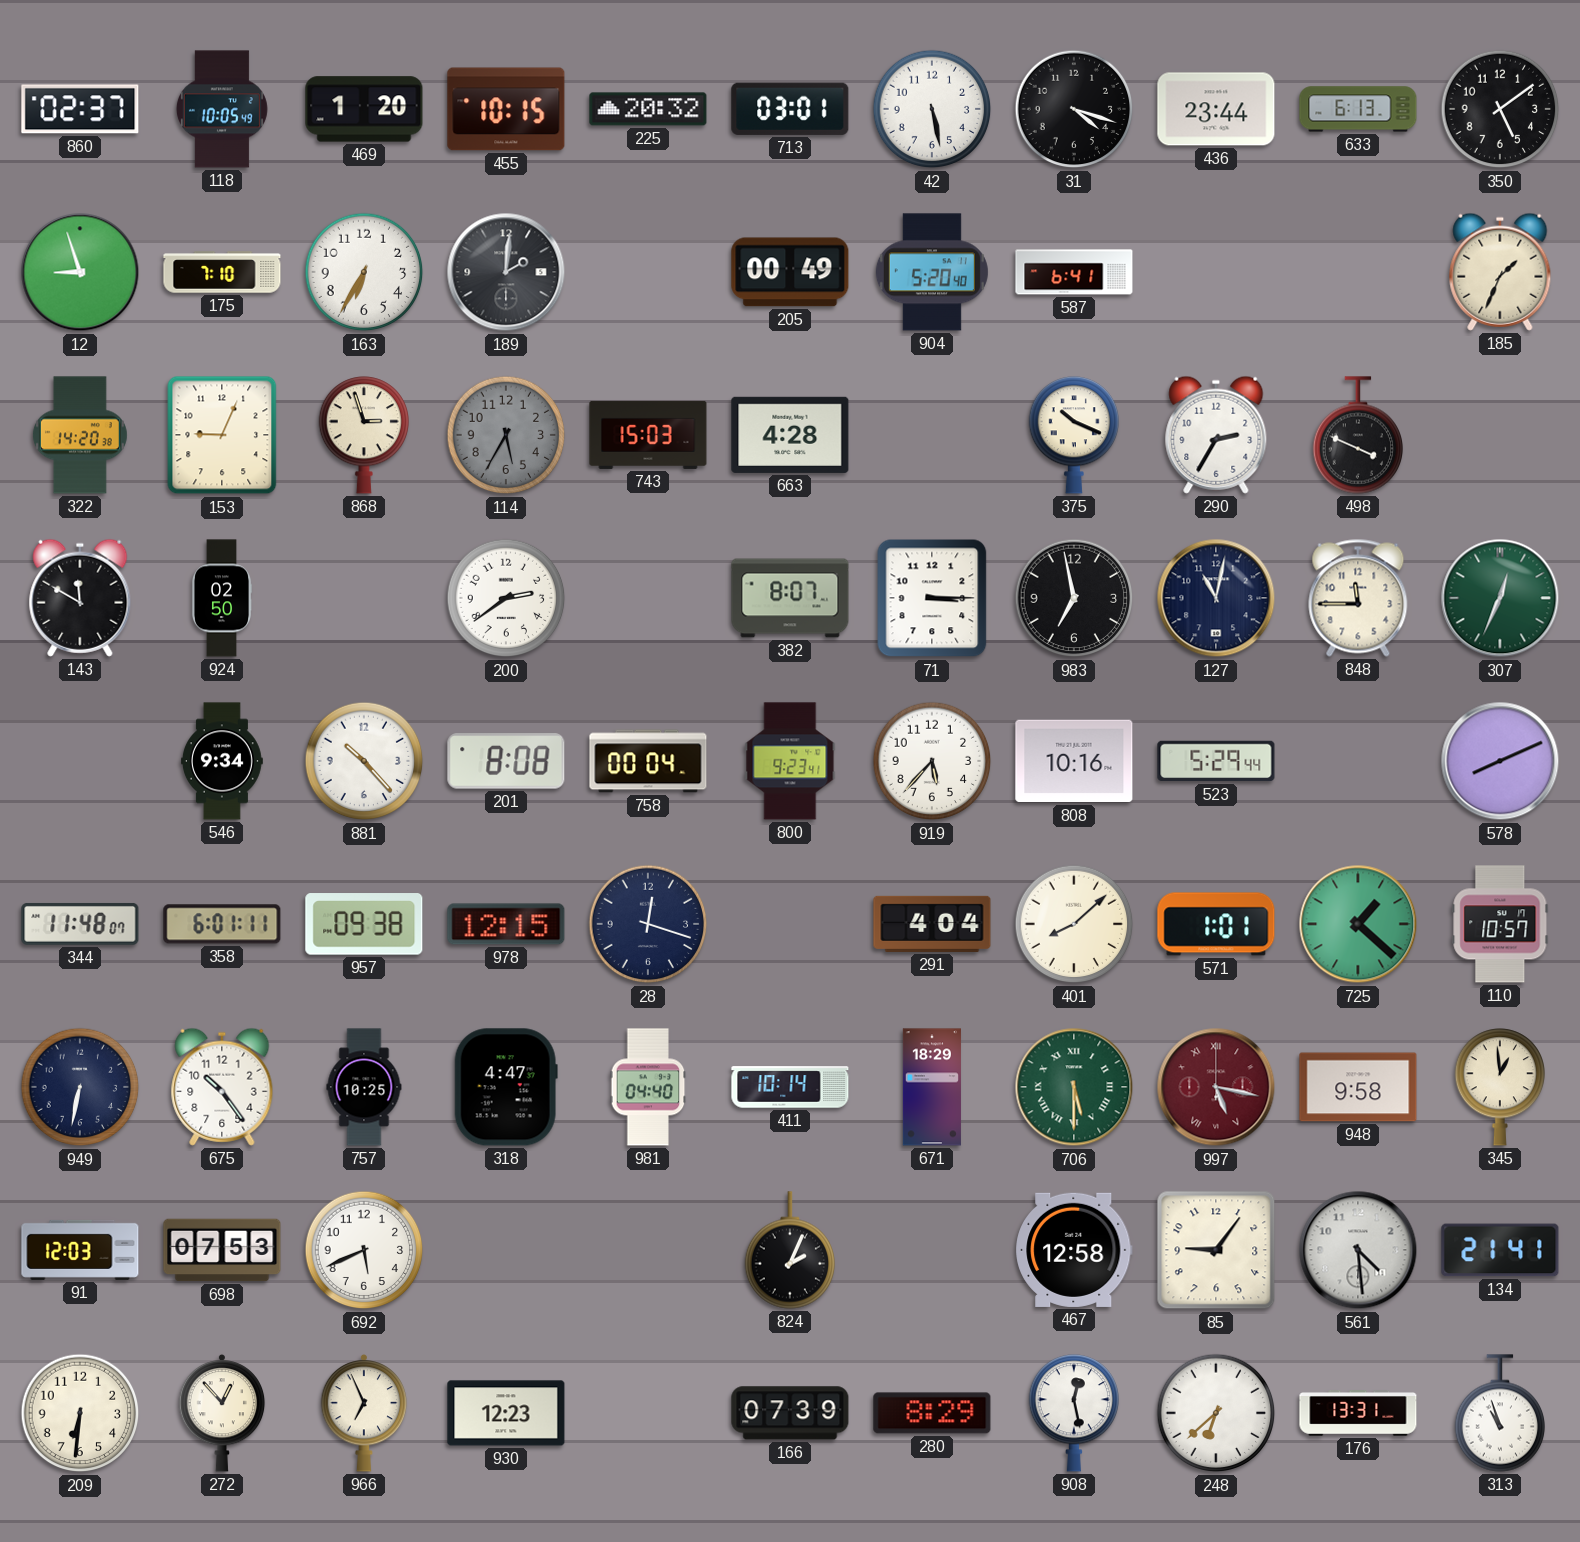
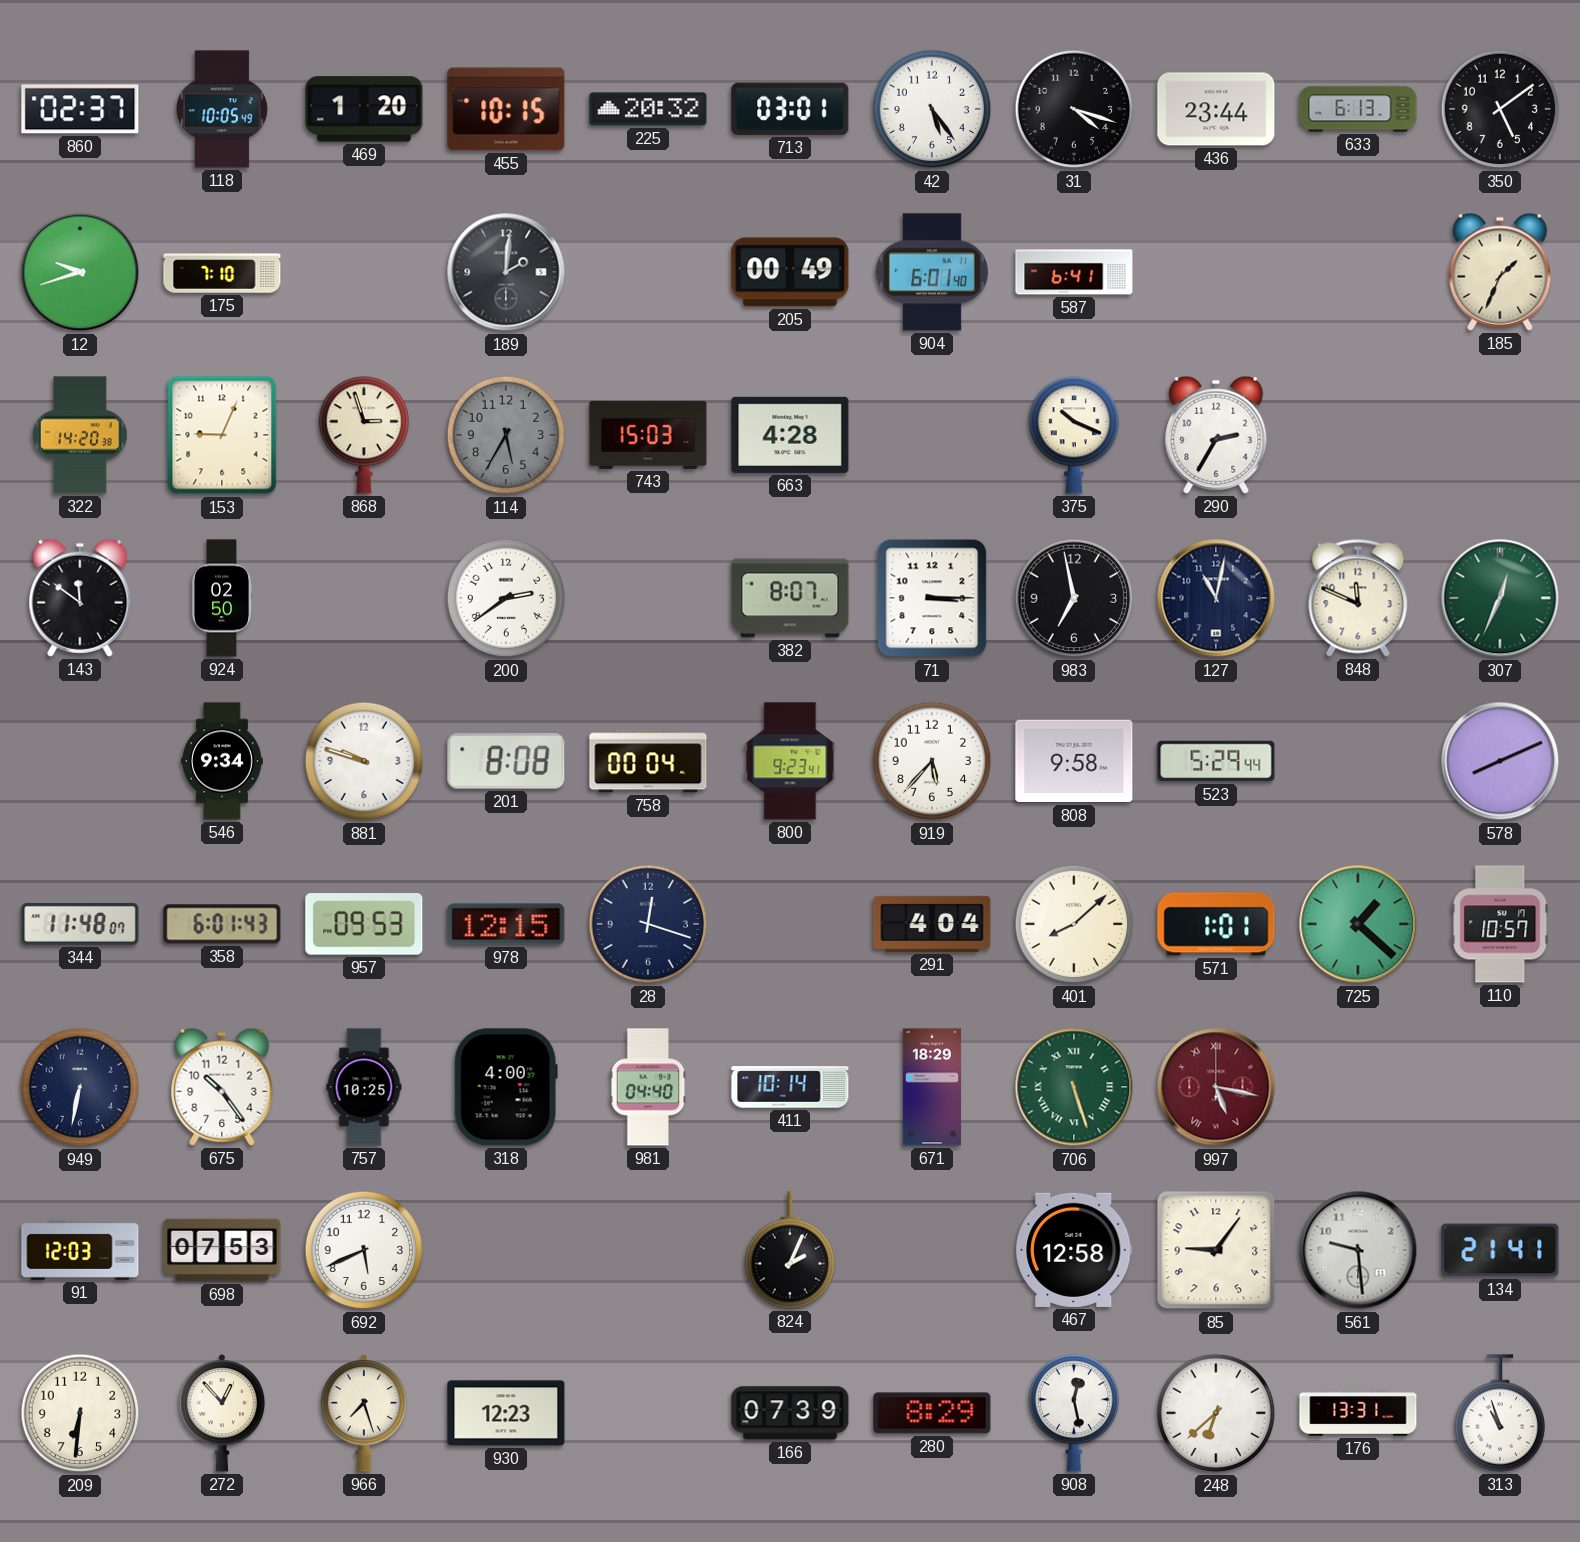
42: 5:28 -> 5:24
12: 8:57 -> 9:42
163: 6:35 -> none
904: 5:20 -> 6:01
498: 3:49 -> none
143: 11:50 -> 11:51
848: 11:45 -> 11:49
881: 10:23 -> 9:48
808: 10:16 -> 9:58
358: 6:01:11 -> 6:01:43
957: 09:38 -> 09:53
318: 4:47 -> 4:00
706: 5:30 -> 5:27
948: 9:58 -> none
345: 12:59 -> none
561: 4:29 -> 9:29
966: 6:56 -> 7:27
